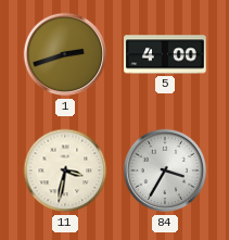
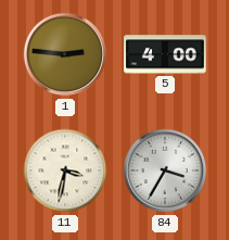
1: 2:42 -> 2:46
